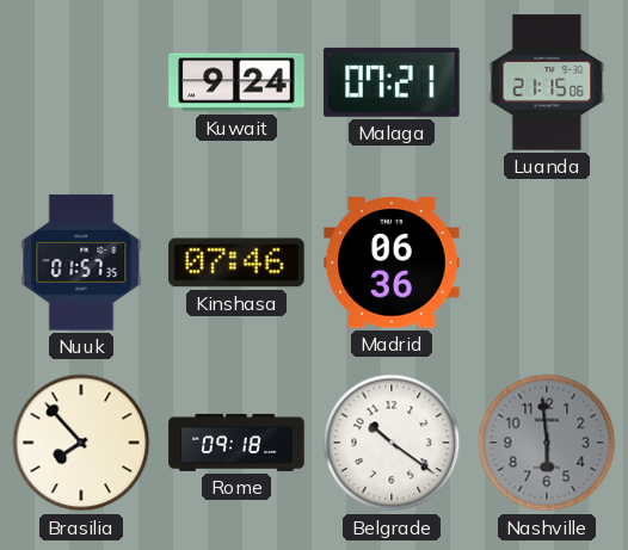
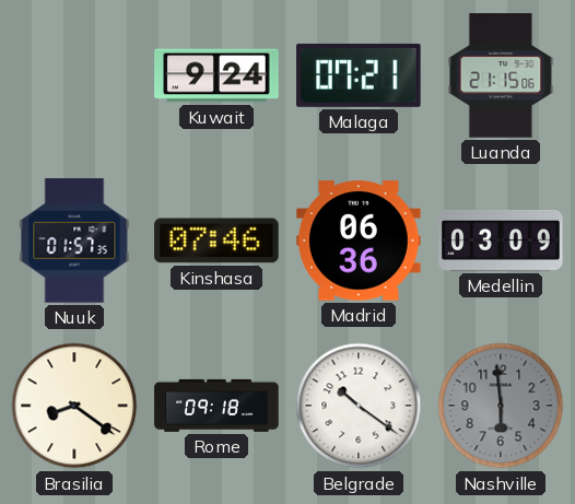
Medellin: none -> 03:09
Brasilia: 7:53 -> 8:21
